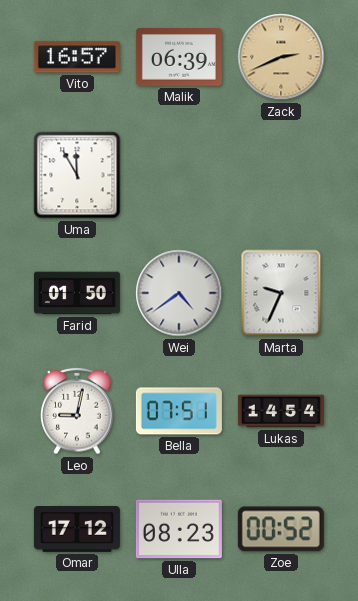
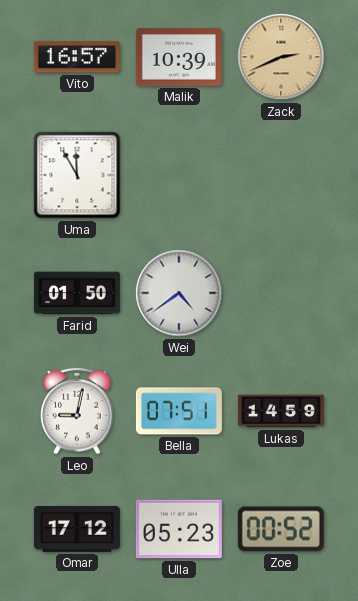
Malik: 06:39 -> 10:39
Marta: 9:34 -> none
Lukas: 14:54 -> 14:59
Ulla: 08:23 -> 05:23
